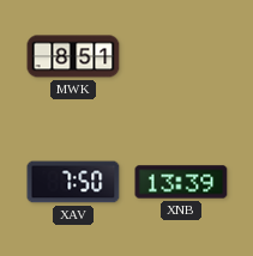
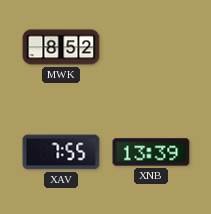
MWK: 8:51 -> 8:52
XAV: 7:50 -> 7:55
